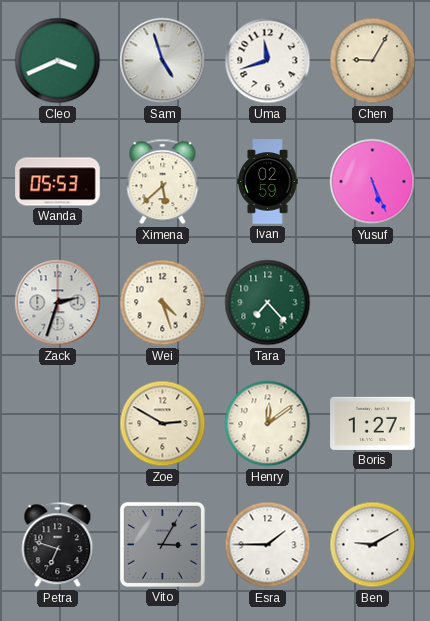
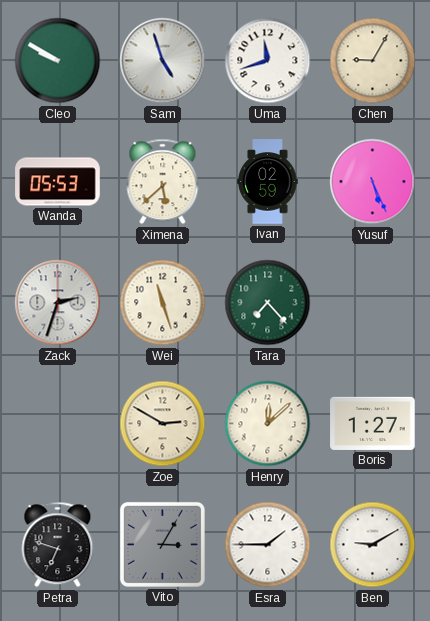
Cleo: 3:41 -> 9:50
Wei: 4:27 -> 11:27
Henry: 12:09 -> 12:08
